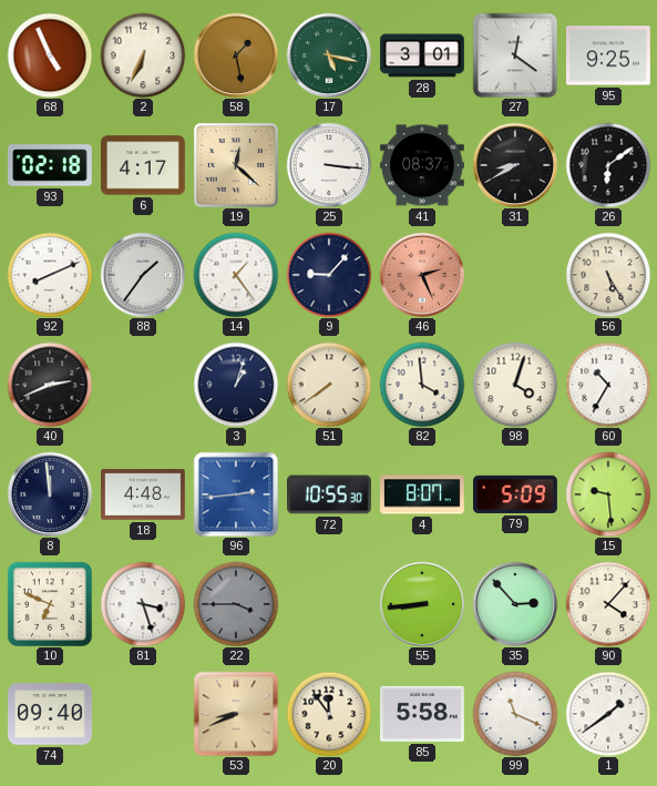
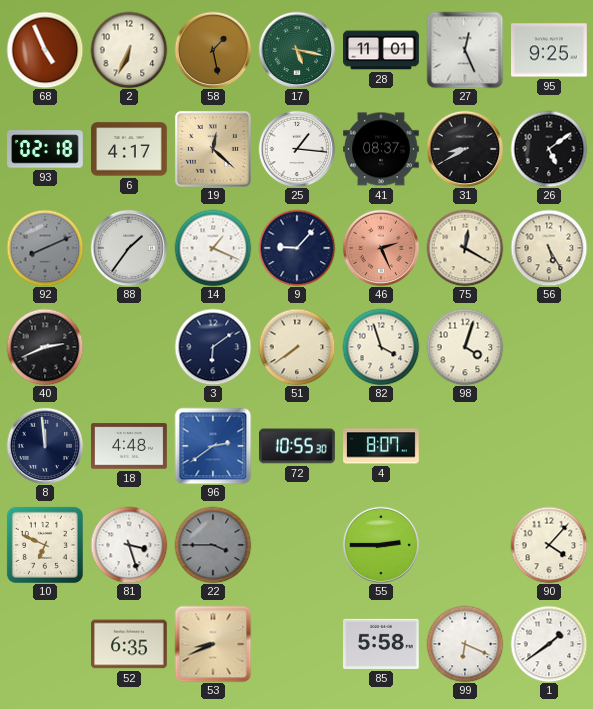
28: 3:01 -> 11:01
27: 12:21 -> 12:26
25: 3:16 -> 1:16
26: 6:09 -> 5:09
92 dial: white -> grey
14: 1:24 -> 1:19
75: none -> 12:20
3: 1:03 -> 6:09
82: 3:59 -> 3:57
60: 10:35 -> none
96: 2:44 -> 2:39
79: 5:09 -> none
15: 9:29 -> none
55: 8:44 -> 2:45
35: 2:53 -> none
74: 09:40 -> none
52: none -> 6:35
20: 11:54 -> none
99: 11:19 -> 6:19
